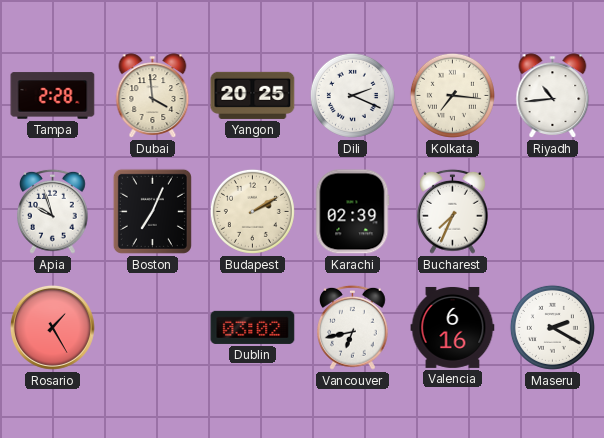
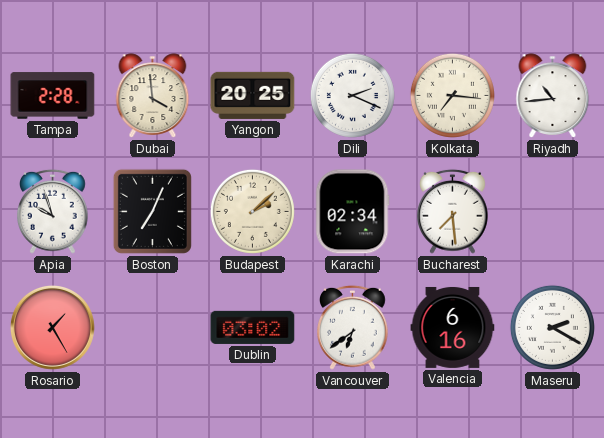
Budapest: 2:10 -> 2:08
Karachi: 02:39 -> 02:34
Bucharest: 7:34 -> 7:29
Vancouver: 6:43 -> 6:39
